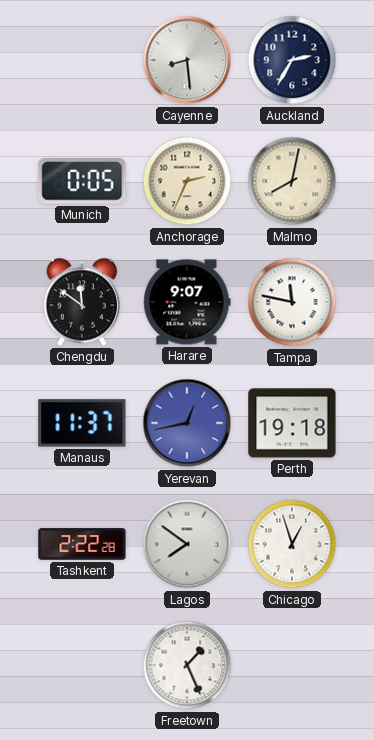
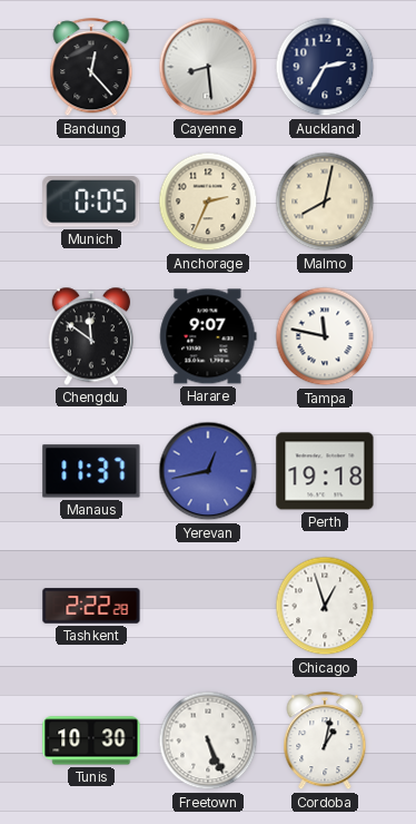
Bandung: none -> 12:23
Lagos: 7:51 -> none
Tunis: none -> 10:30
Freetown: 1:26 -> 5:26
Cordoba: none -> 1:02
